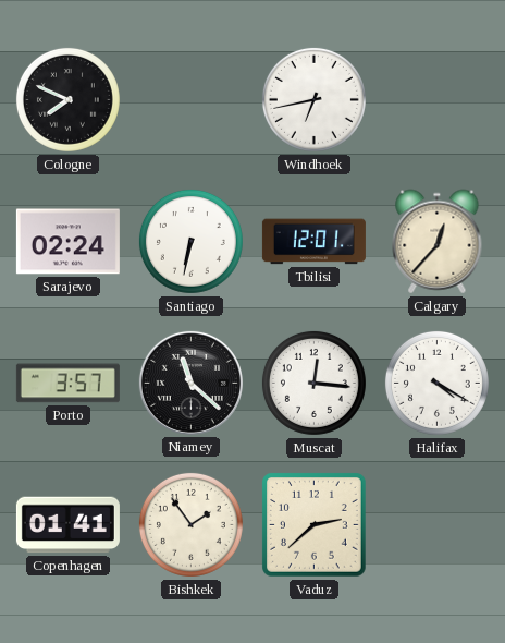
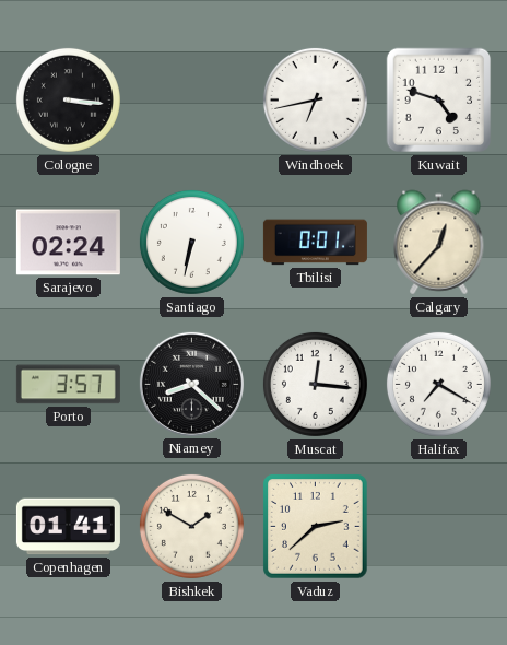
Cologne: 7:49 -> 3:16
Kuwait: none -> 4:48
Tbilisi: 12:01 -> 0:01
Niamey: 11:22 -> 8:22
Halifax: 4:20 -> 7:20
Bishkek: 1:54 -> 1:50
